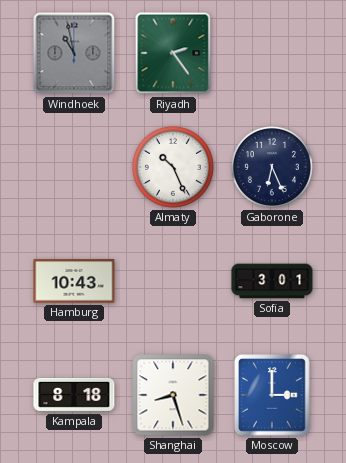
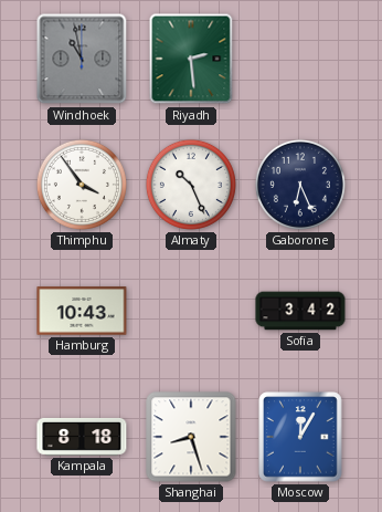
Riyadh: 2:24 -> 2:29
Thimphu: none -> 3:54
Sofia: 3:01 -> 3:42
Moscow: 3:00 -> 12:05
